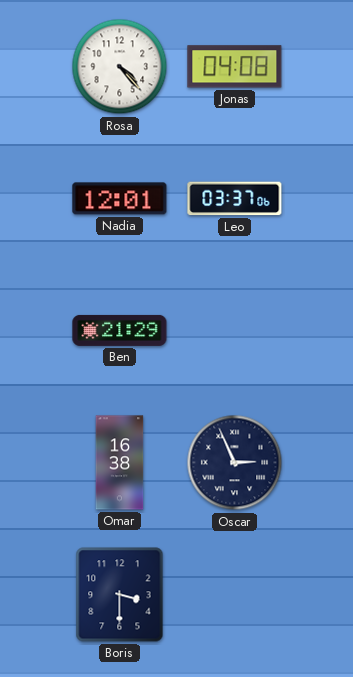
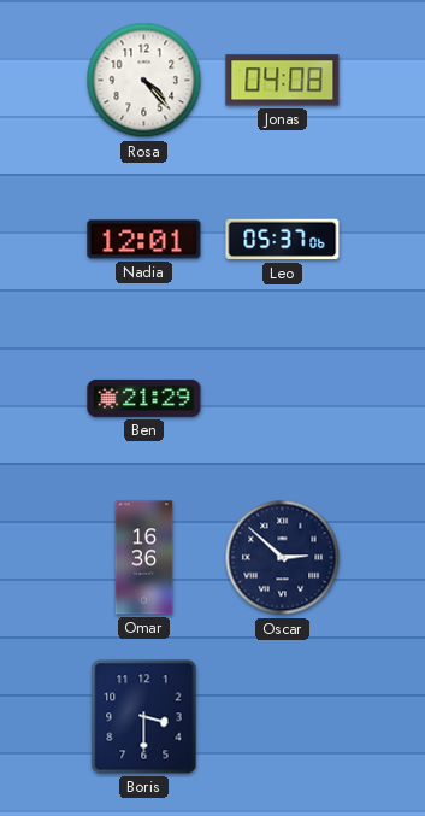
Leo: 03:37 -> 05:37
Omar: 16:38 -> 16:36
Oscar: 2:56 -> 2:52
